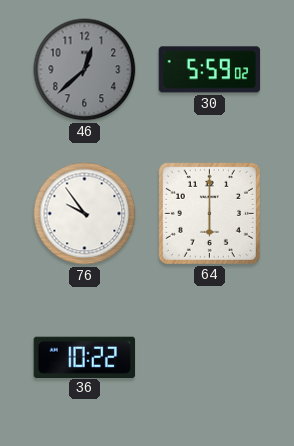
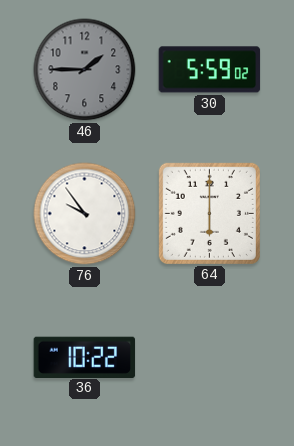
46: 12:38 -> 1:45
